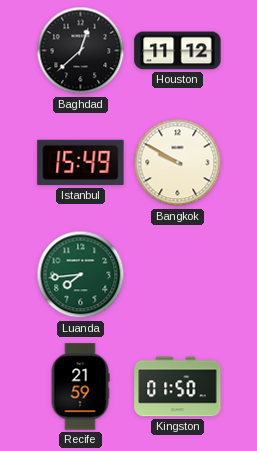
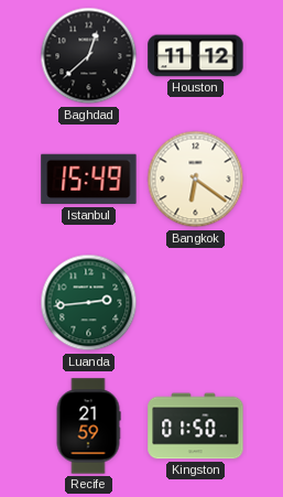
Bangkok: 9:50 -> 6:21
Luanda: 7:44 -> 2:44
